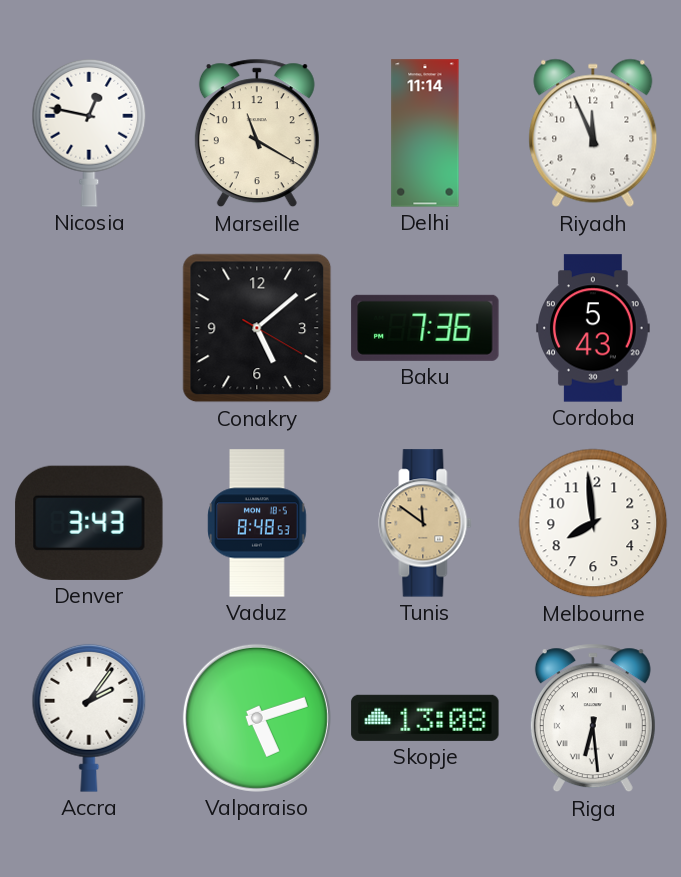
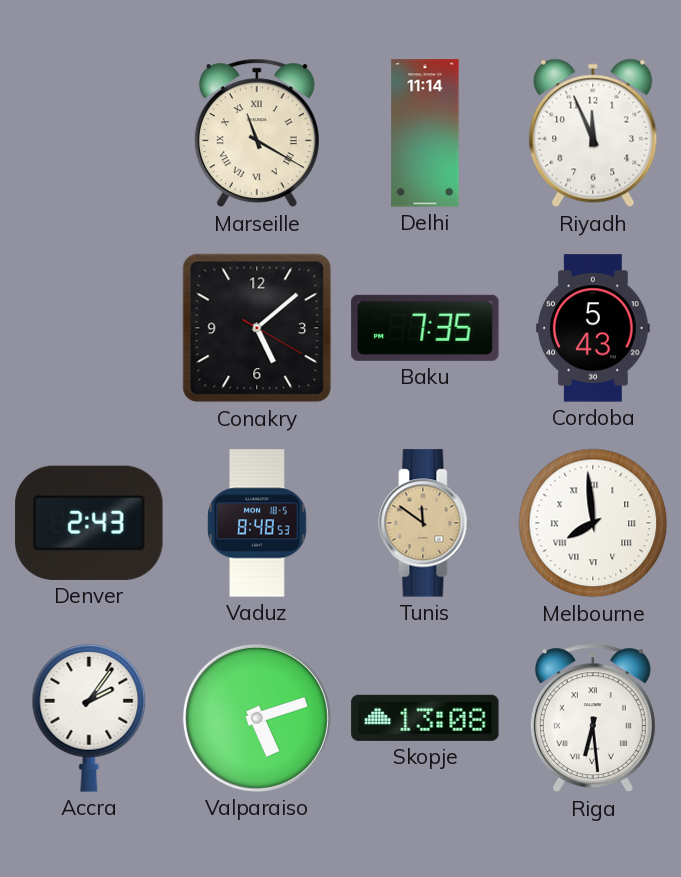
Nicosia: 12:47 -> none
Marseille numerals: Arabic -> Roman
Baku: 7:36 -> 7:35
Denver: 3:43 -> 2:43
Melbourne numerals: Arabic -> Roman
